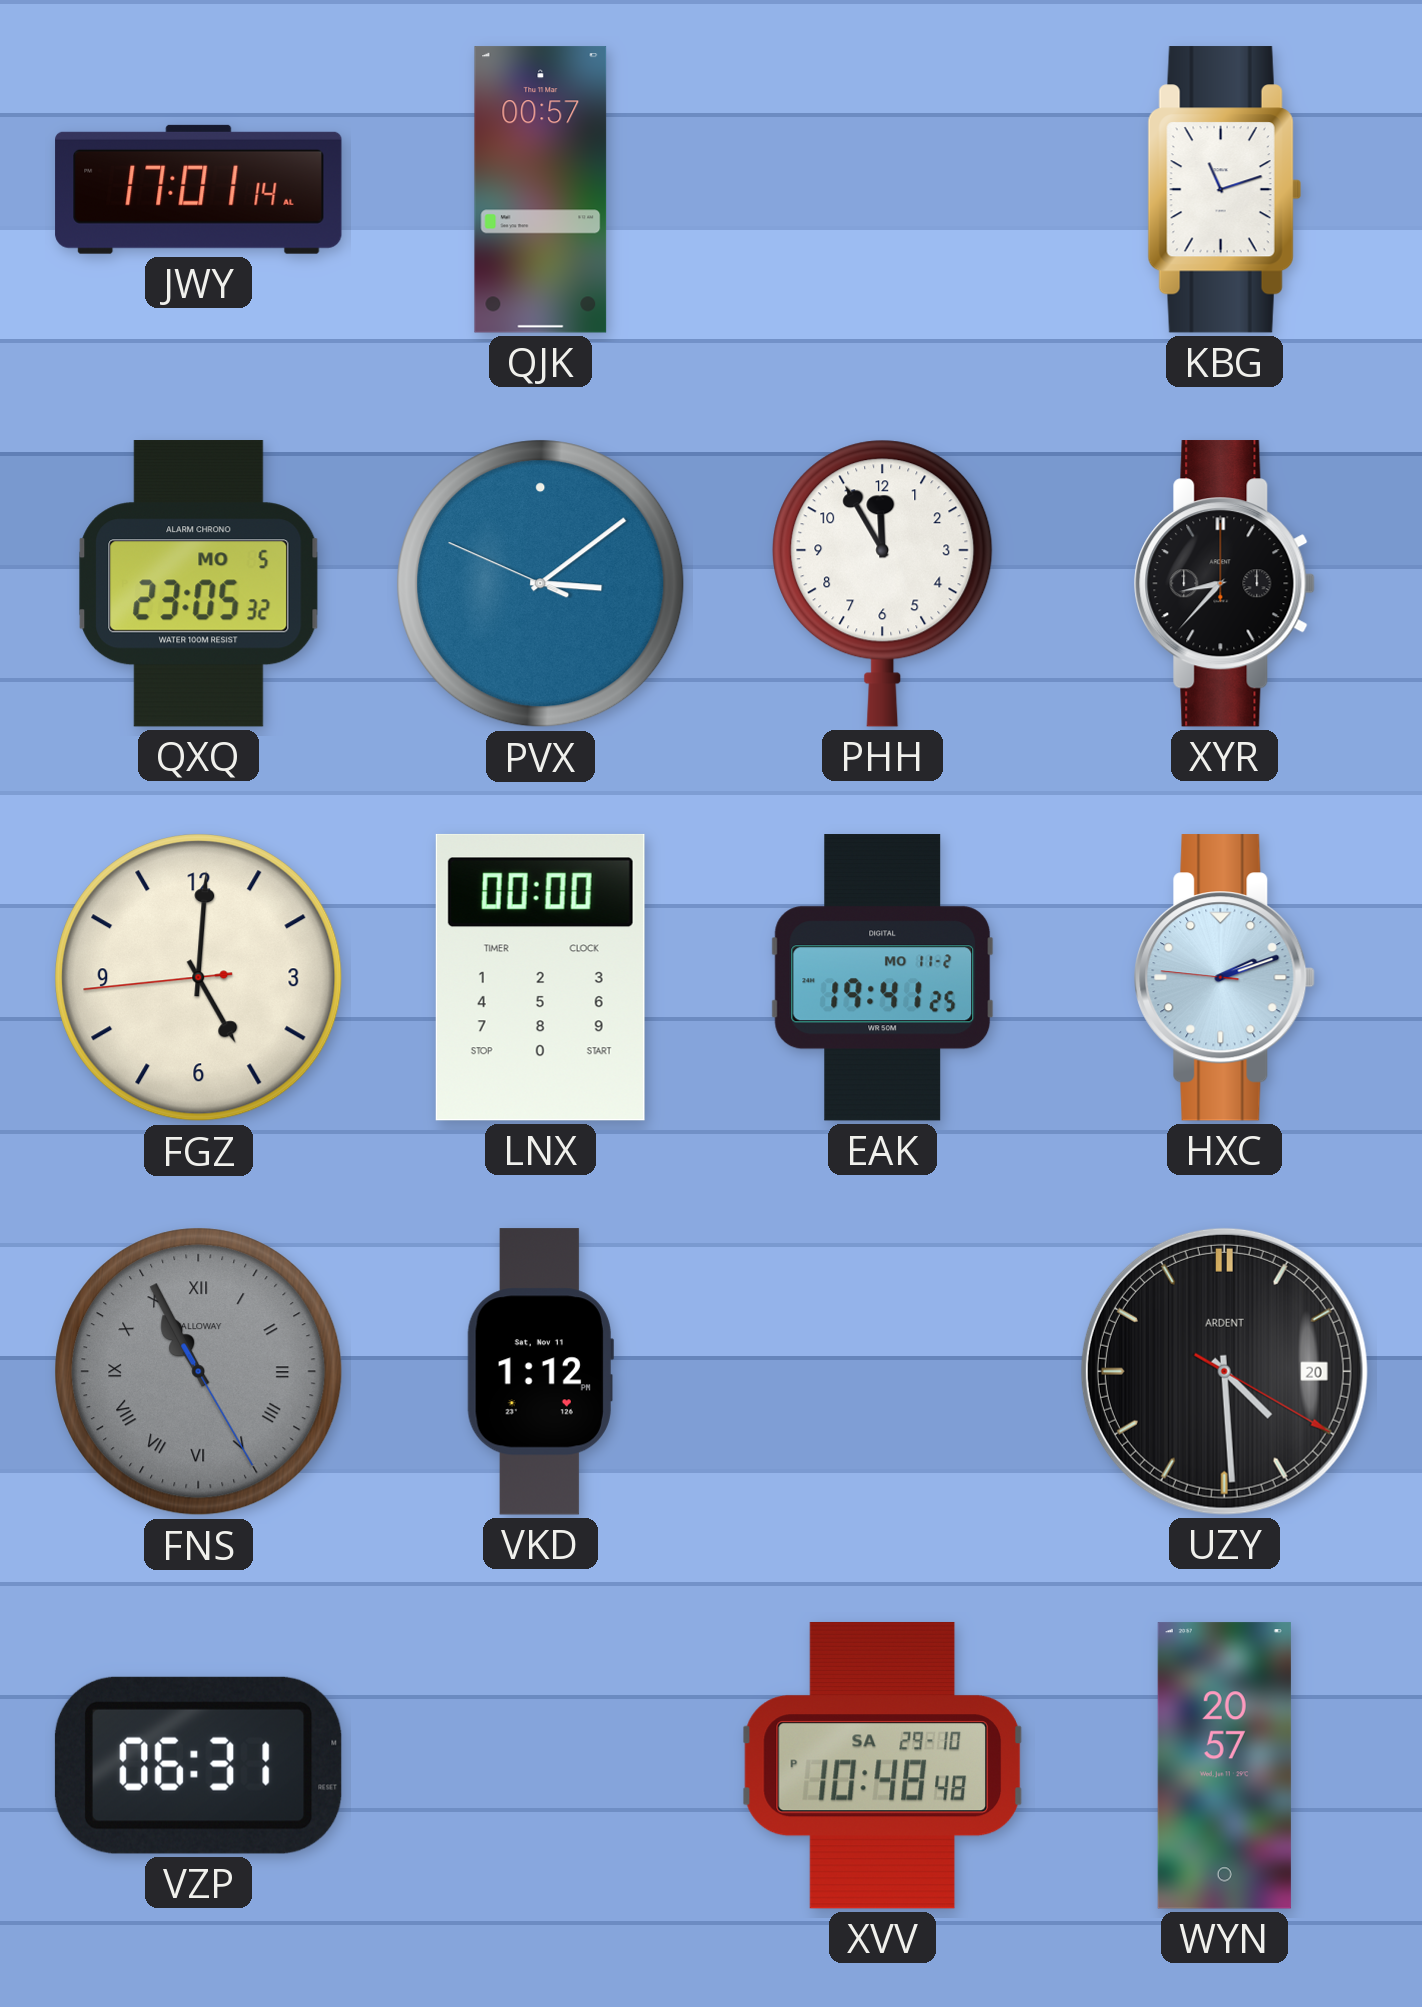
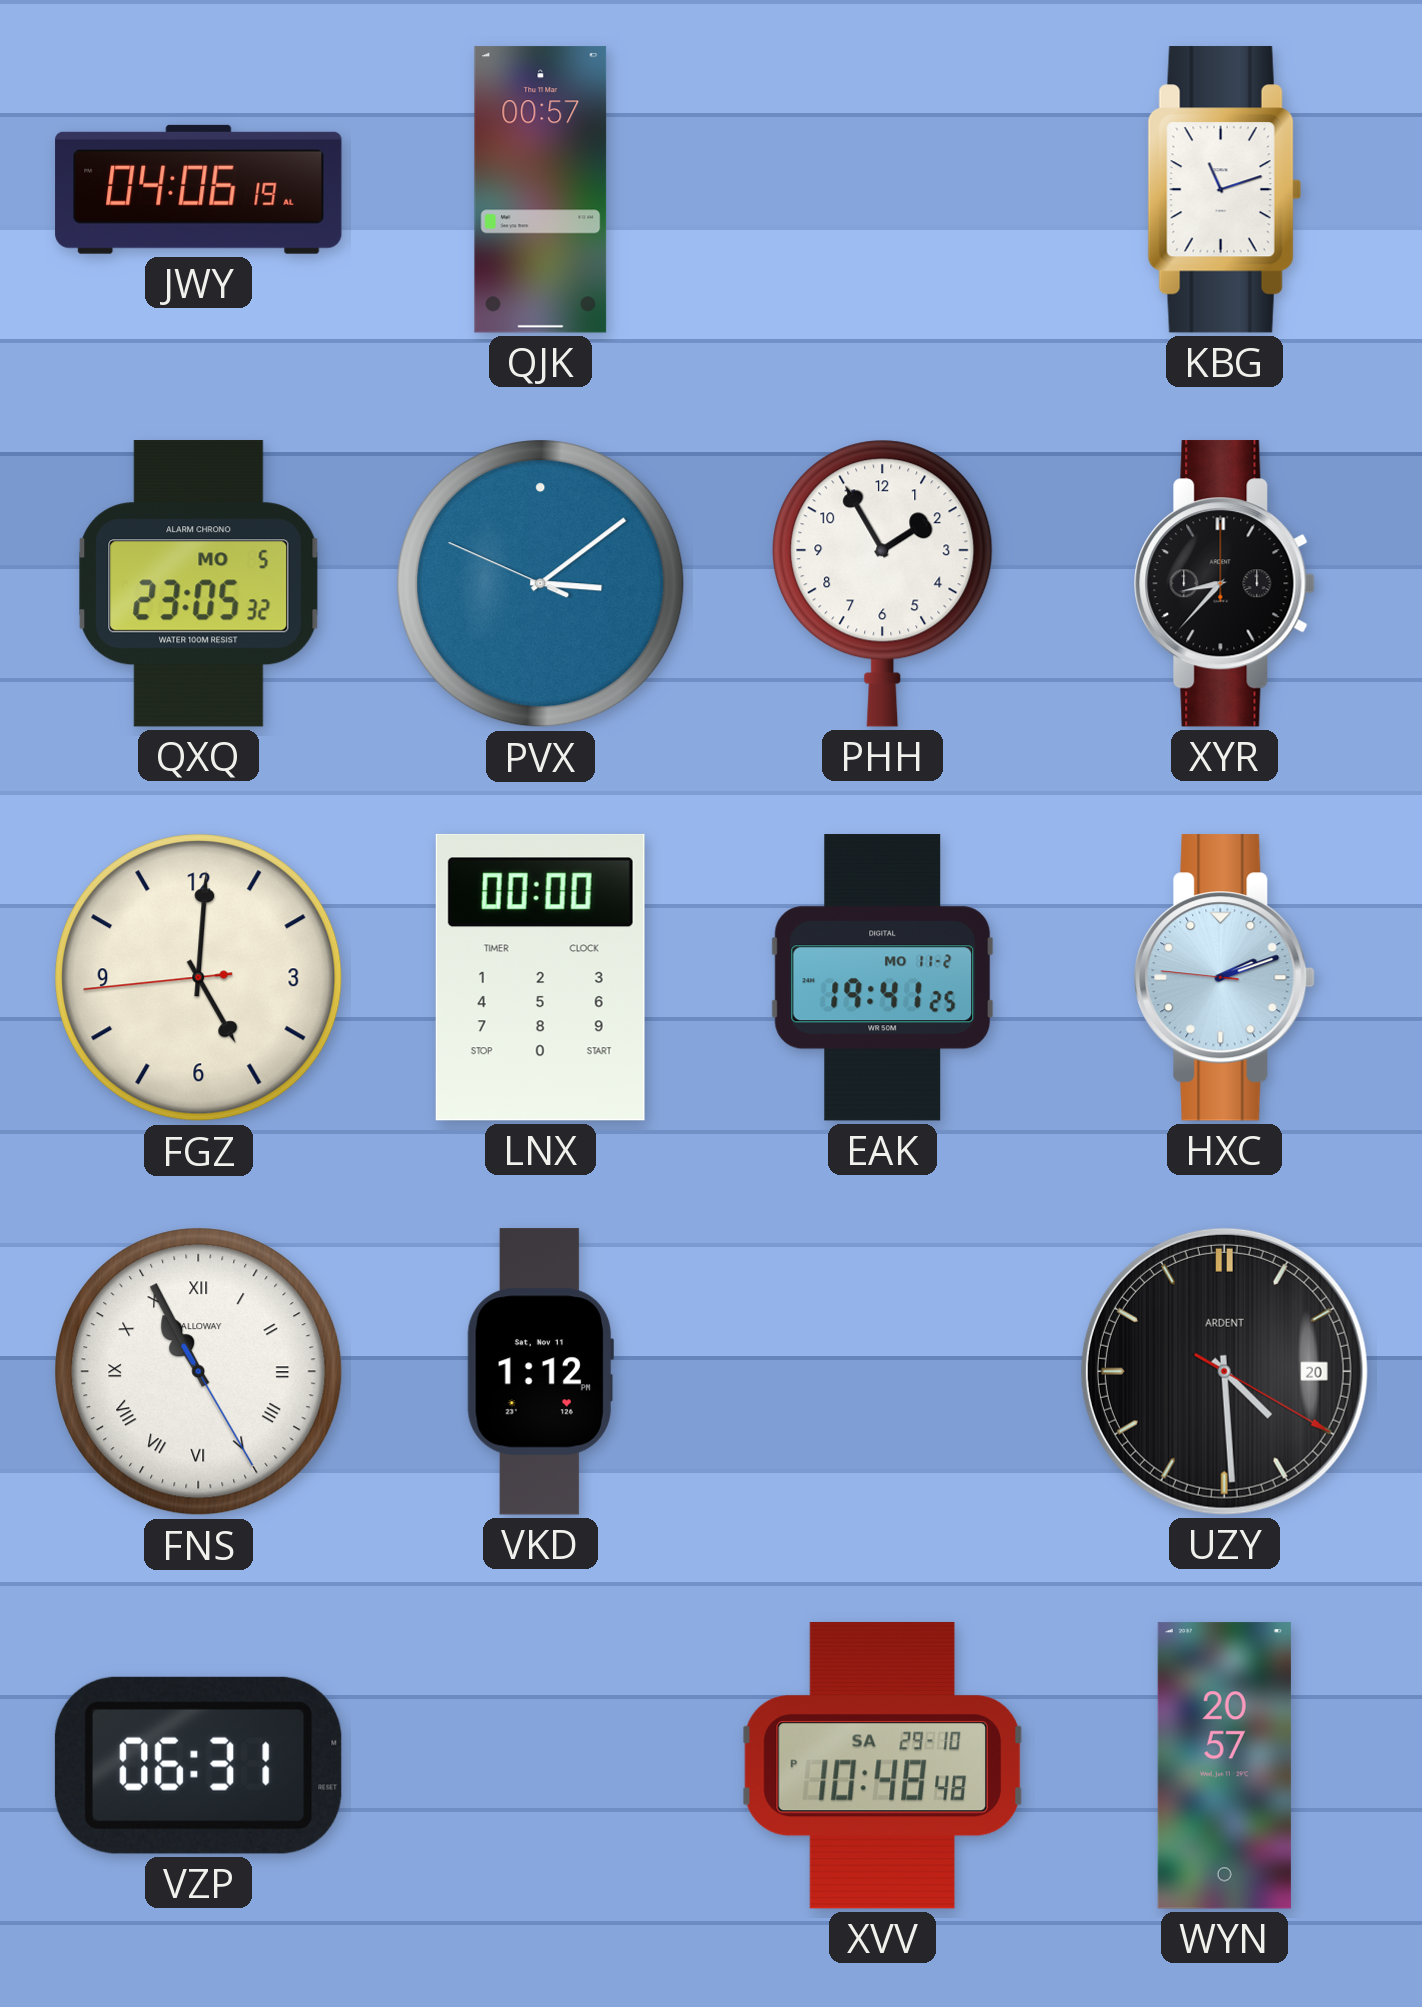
JWY: 17:01 -> 04:06
PHH: 11:55 -> 1:55
FNS dial: grey -> white
